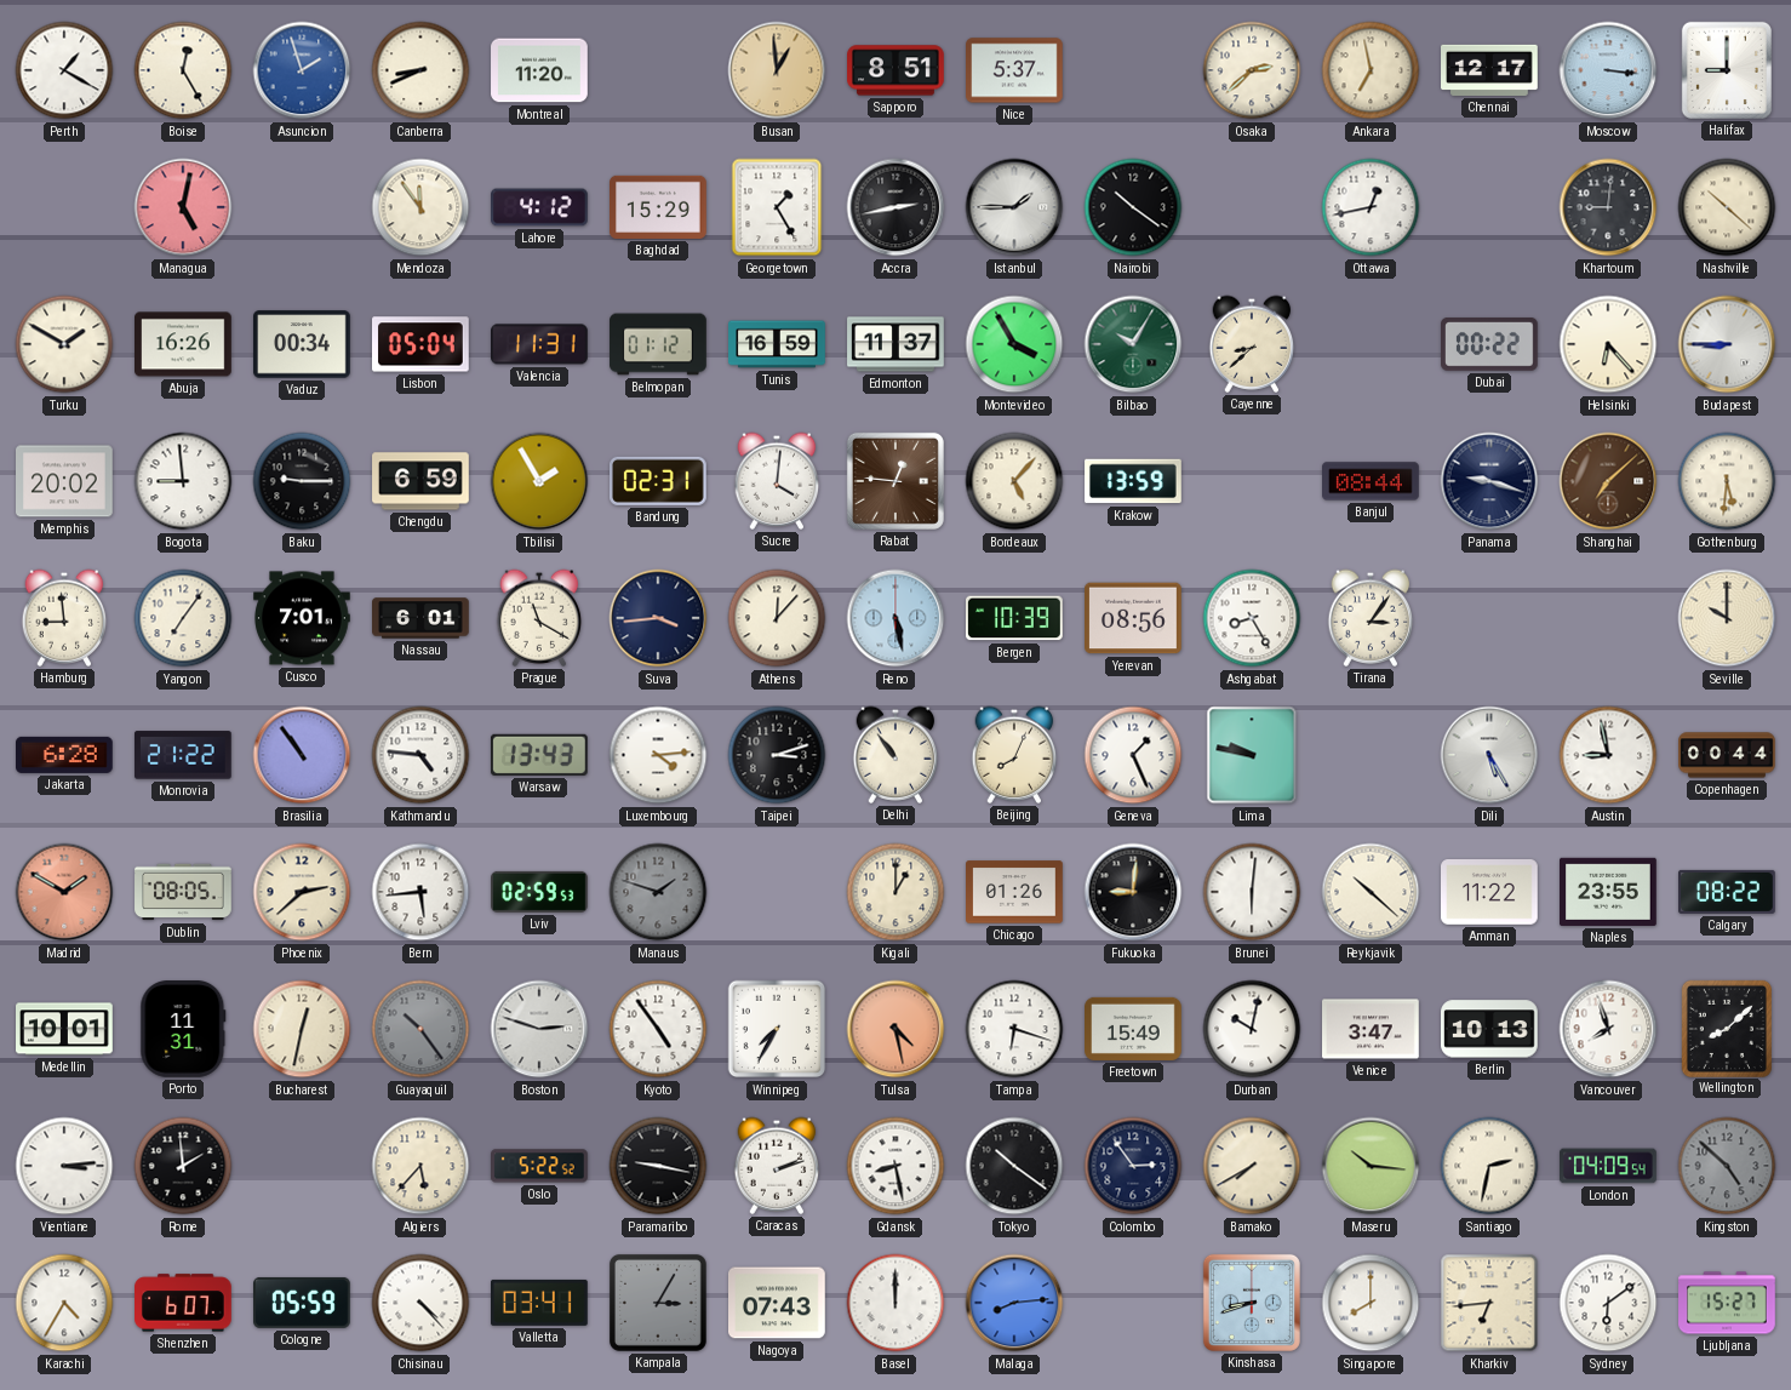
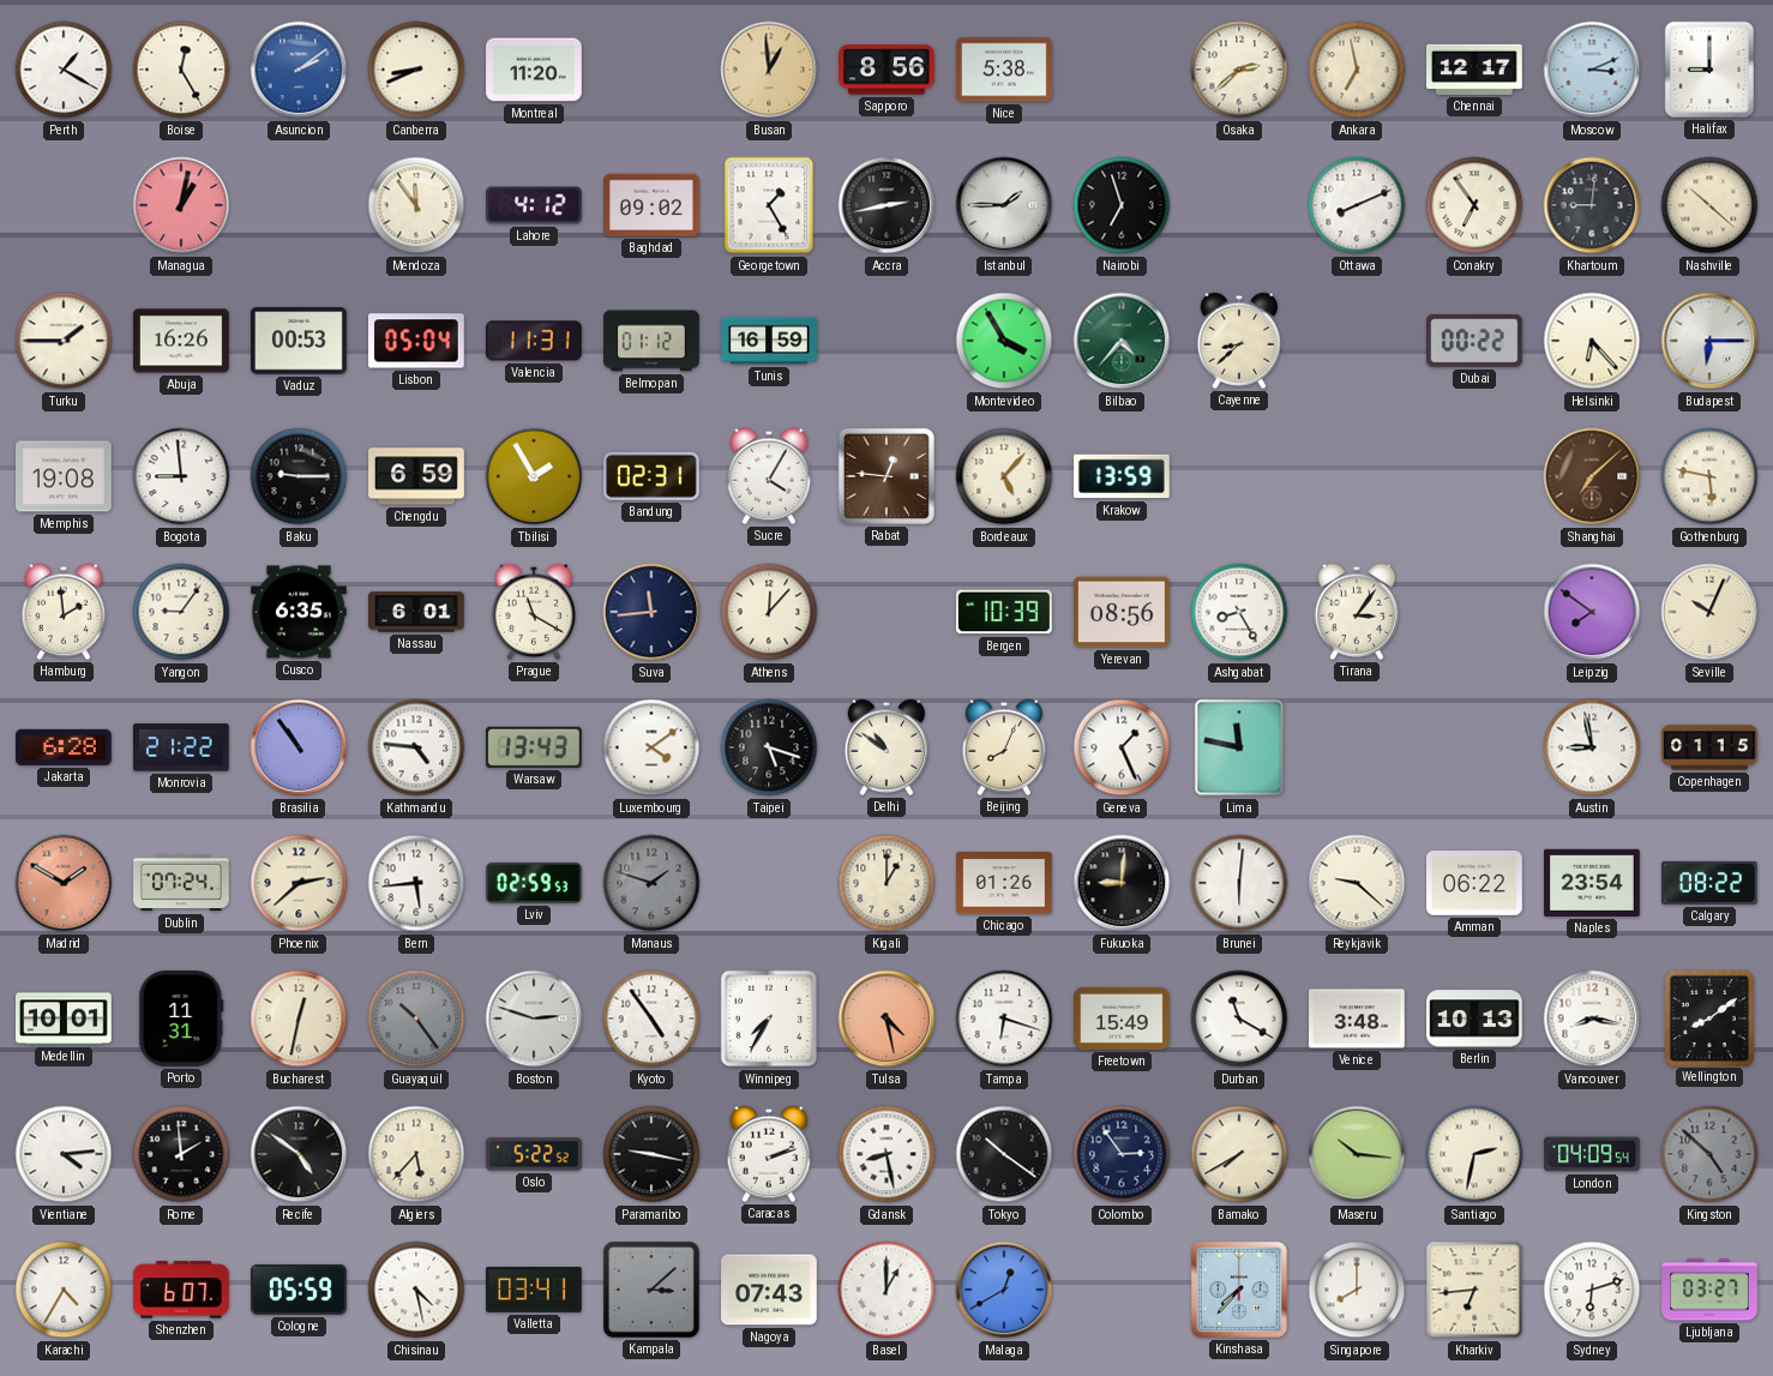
Asuncion: 1:57 -> 2:09
Sapporo: 8:51 -> 8:56
Nice: 5:37 -> 5:38
Moscow: 3:16 -> 3:11
Managua: 5:02 -> 1:02
Baghdad: 15:29 -> 09:02
Nairobi: 10:21 -> 6:57
Ottawa: 12:43 -> 8:11
Conakry: none -> 6:54
Turku: 1:50 -> 1:45
Vaduz: 00:34 -> 00:53
Edmonton: 11:37 -> none
Bilbao: 10:05 -> 4:37
Budapest: 8:45 -> 6:15
Memphis: 20:02 -> 19:08
Sucre: 4:01 -> 4:05
Banjul: 08:44 -> none
Panama: 9:18 -> none
Gothenburg: 5:31 -> 5:47
Hamburg: 8:59 -> 1:59
Yangon: 7:06 -> 9:06
Cusco: 7:01 -> 6:35
Suva: 3:44 -> 11:44
Reno: 5:28 -> none
Leipzig: none -> 7:51
Seville: 10:00 -> 10:04
Luxembourg: 4:14 -> 4:09
Taipei: 3:12 -> 5:18
Delhi: 10:54 -> 10:51
Lima: 9:47 -> 11:47
Dili: 5:25 -> none
Copenhagen: 00:44 -> 01:15
Dublin: 08:05 -> 07:24
Reykjavik: 10:22 -> 9:22
Amman: 11:22 -> 06:22
Naples: 23:55 -> 23:54
Durban: 10:02 -> 11:20
Venice: 3:47 -> 3:48
Vancouver: 7:57 -> 8:17
Wellington: 8:08 -> 8:09
Vientiane: 3:14 -> 4:14
Recife: none -> 4:51
Chisinau: 4:23 -> 4:28
Kampala: 3:05 -> 3:08
Basel: 12:00 -> 1:00
Malaga: 8:14 -> 12:40
Kinshasa: 8:42 -> 7:37
Sydney: 6:09 -> 6:12
Ljubljana: 15:27 -> 03:27
